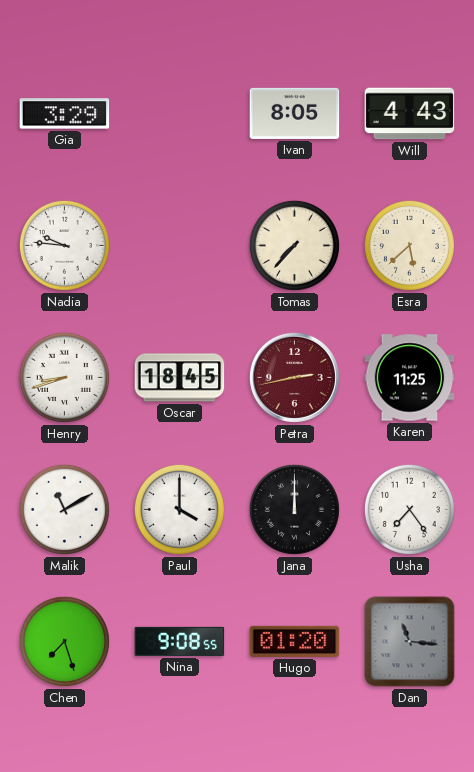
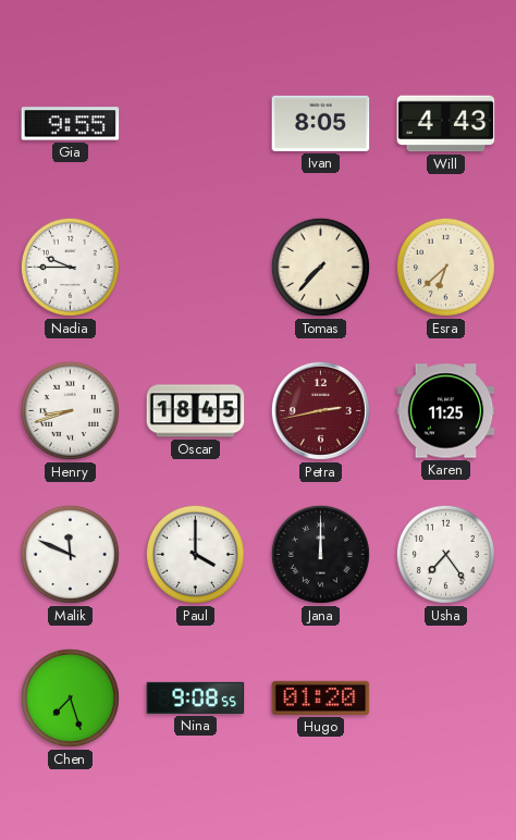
Gia: 3:29 -> 9:55
Nadia: 9:46 -> 9:45
Esra: 5:38 -> 6:38
Malik: 11:10 -> 11:49
Dan: 11:16 -> none
